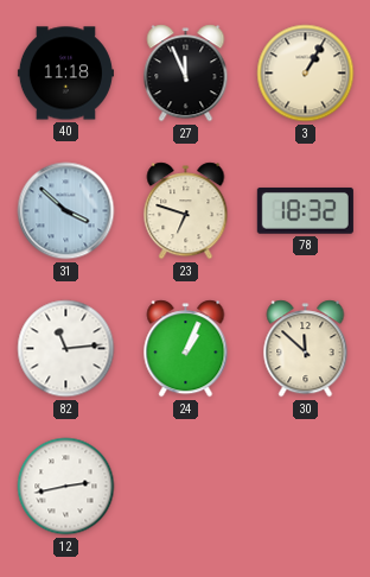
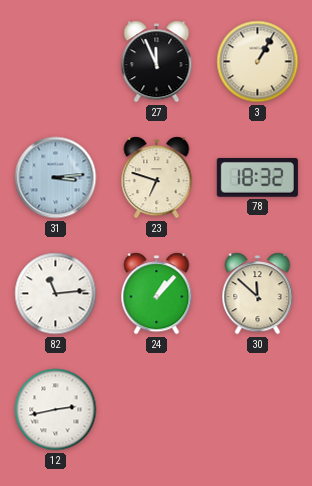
40: 11:18 -> none
31: 3:52 -> 3:14
24: 1:04 -> 1:07
